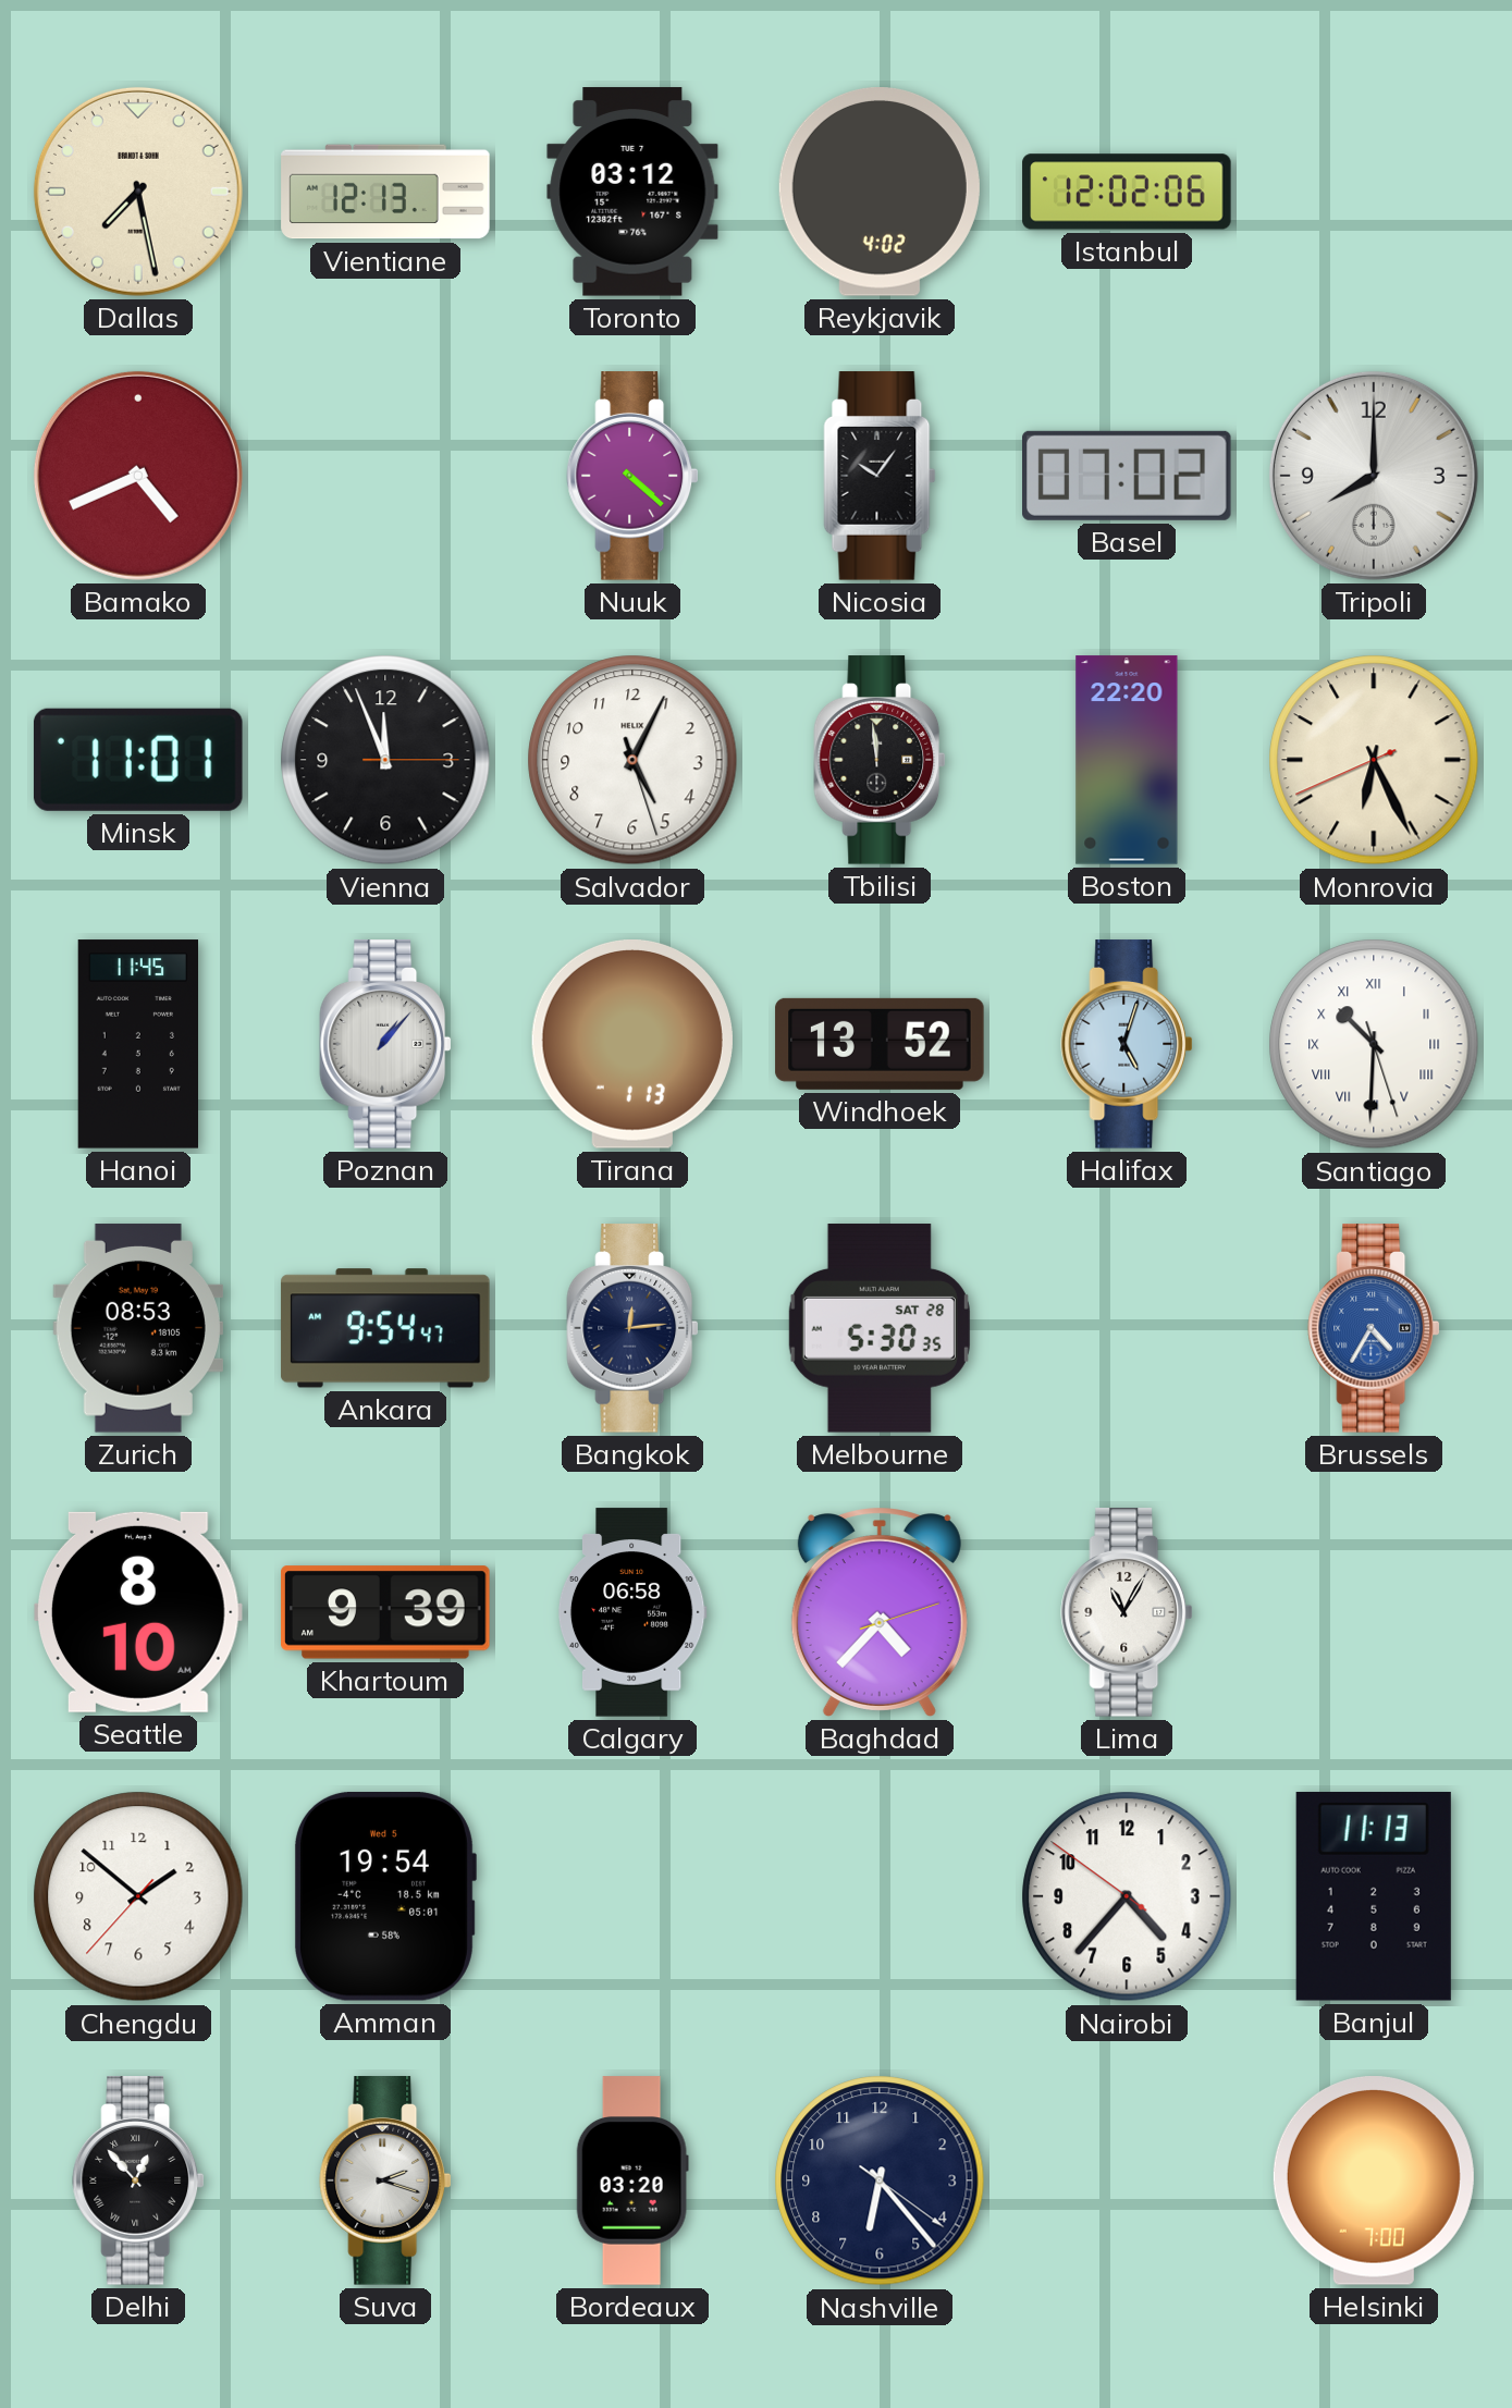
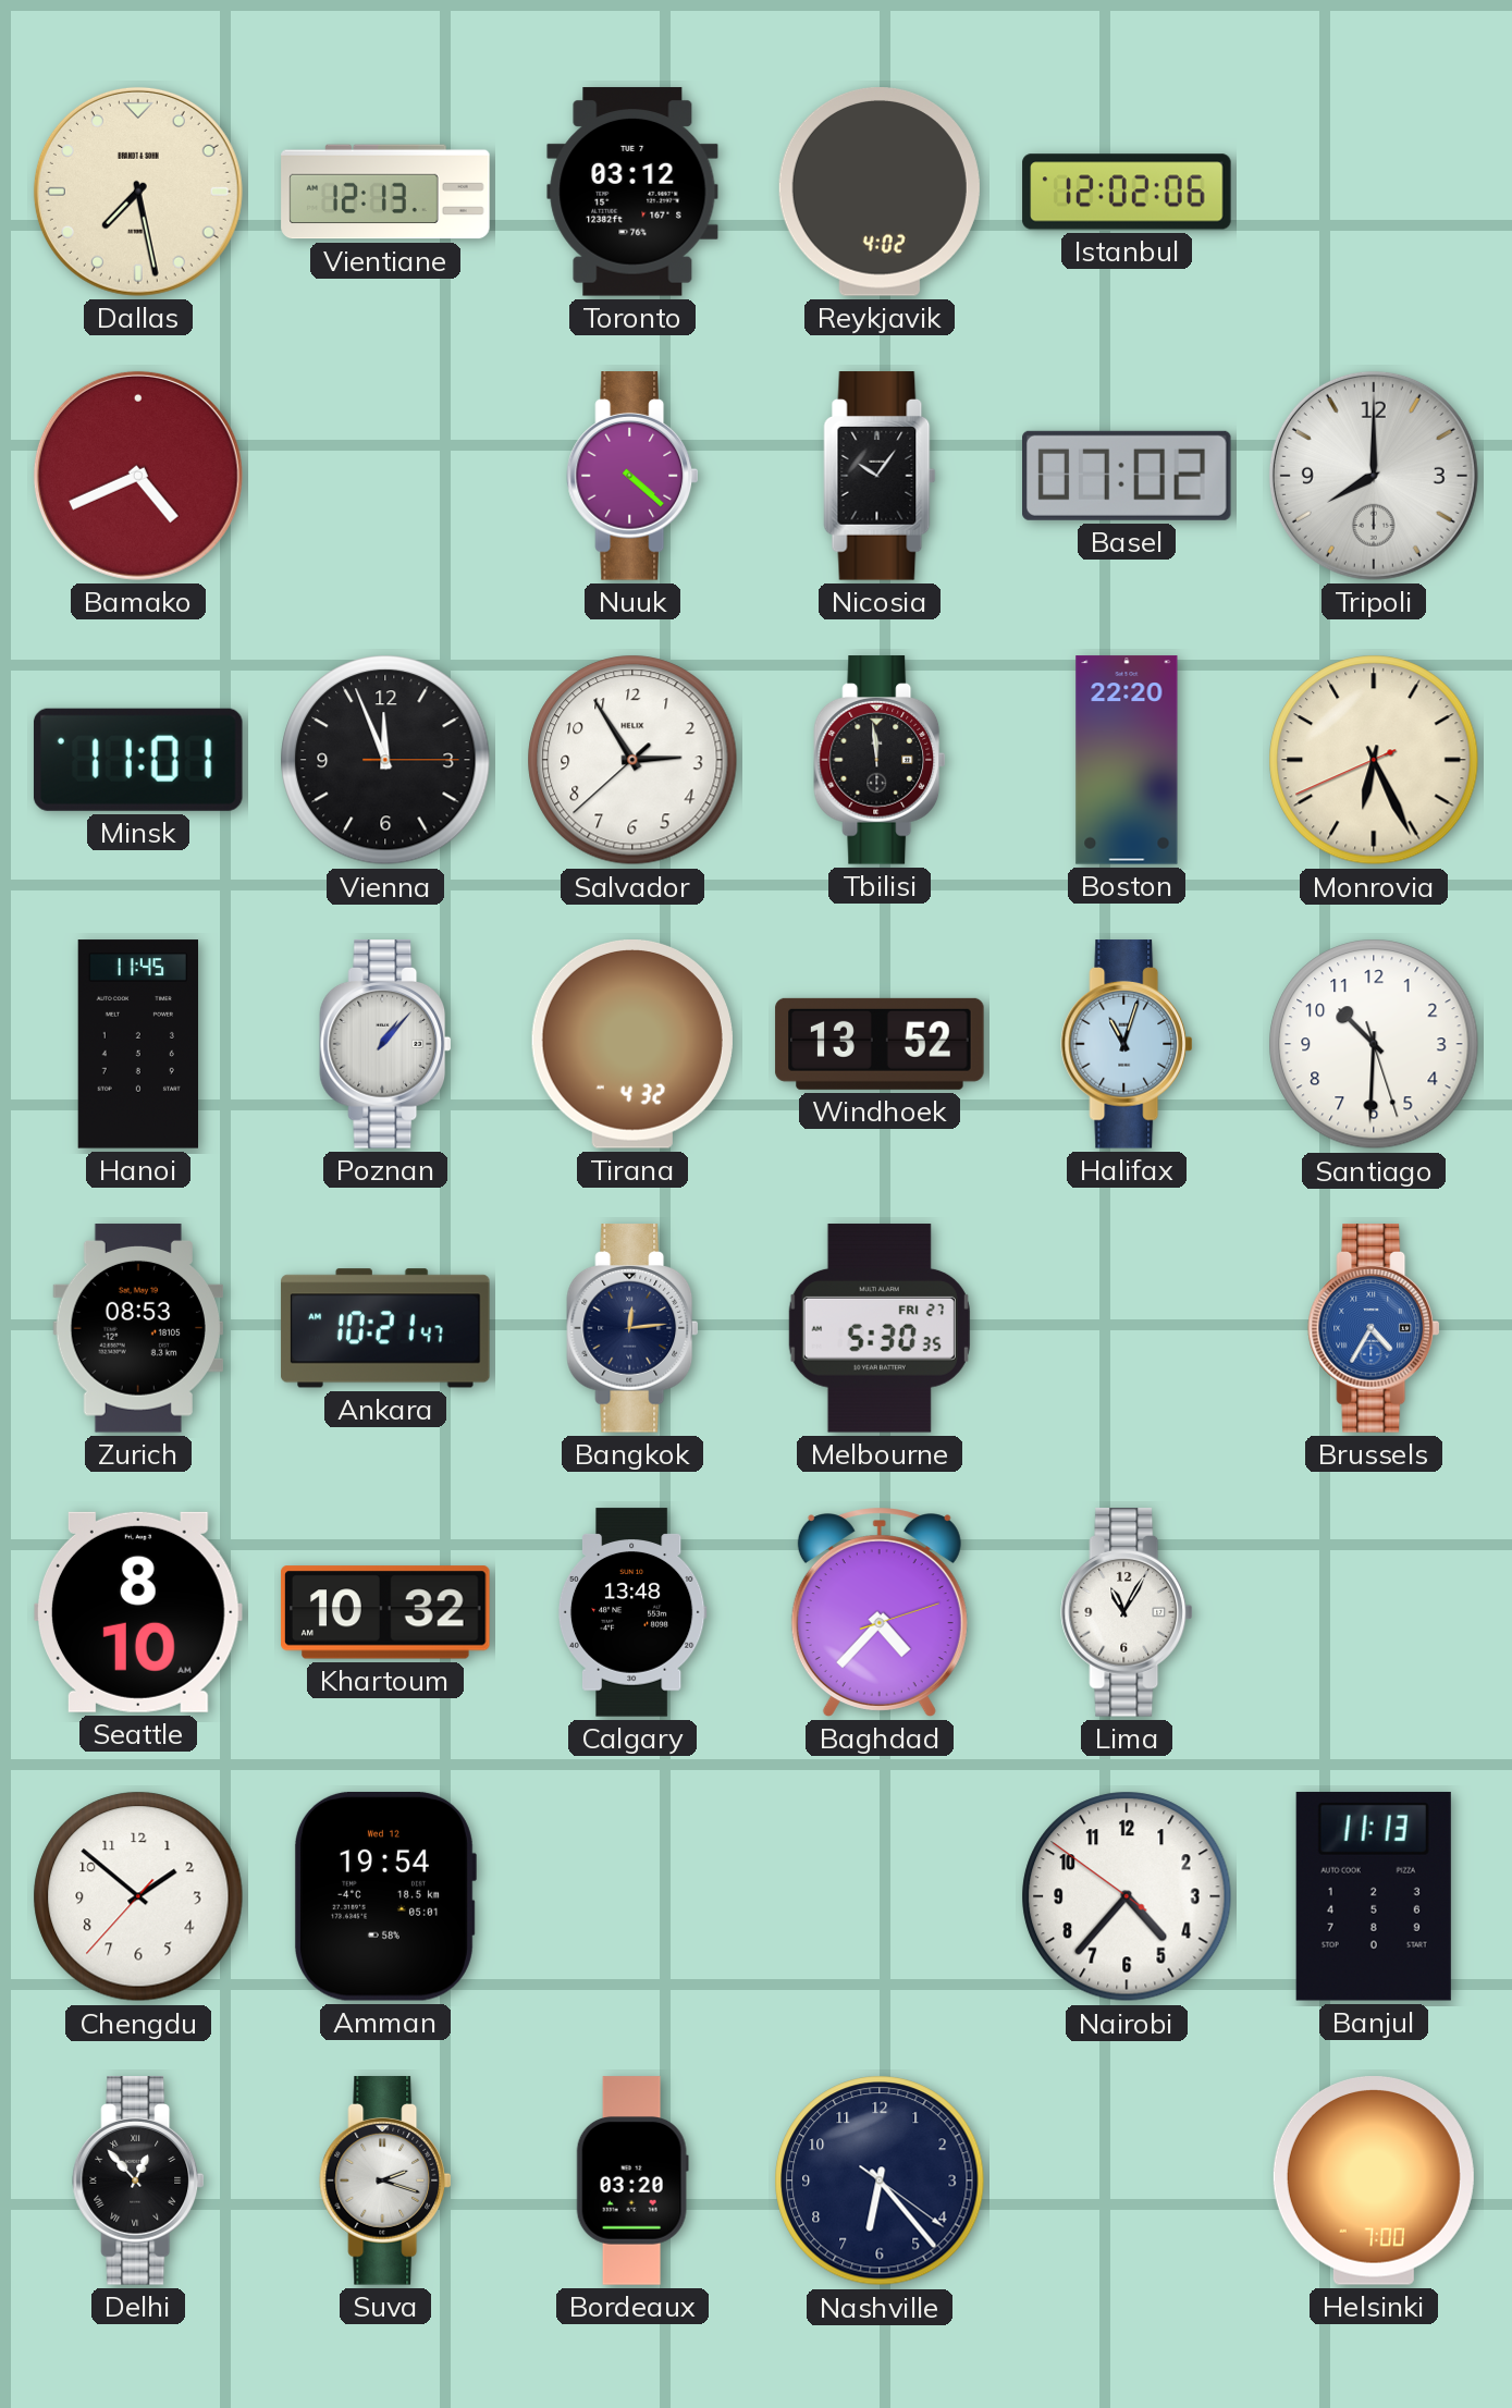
Salvador: 5:04 -> 2:54
Tirana: 1:13 -> 4:32
Halifax: 5:03 -> 11:03
Santiago numerals: Roman -> Arabic
Ankara: 9:54 -> 10:21
Melbourne date: SAT 28 -> FRI 27
Khartoum: 9:39 -> 10:32
Calgary: 06:58 -> 13:48
Amman date: Wed 5 -> Wed 12
